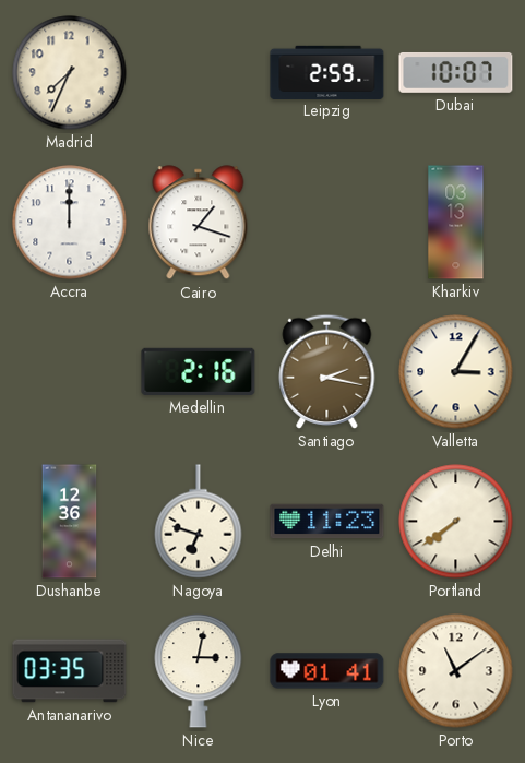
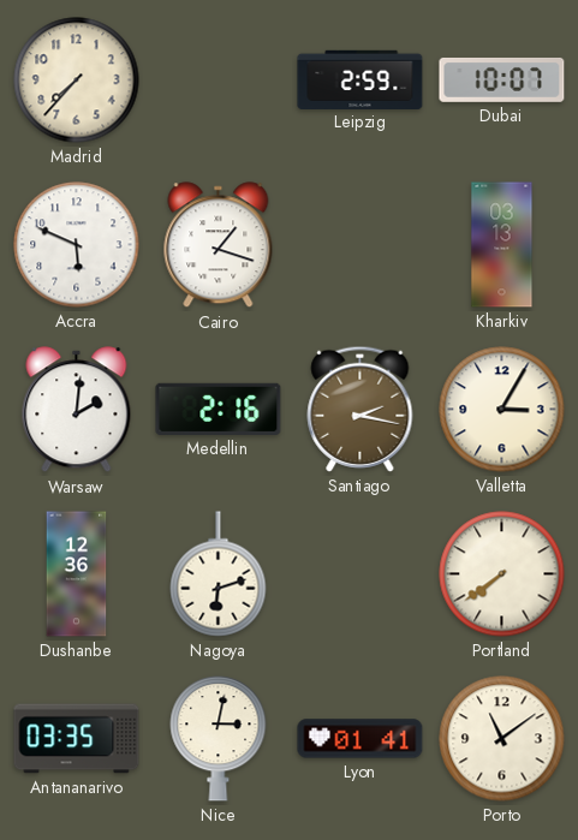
Madrid: 7:34 -> 7:37
Accra: 12:00 -> 5:49
Warsaw: none -> 2:01
Nagoya: 6:48 -> 6:12
Delhi: 11:23 -> none
